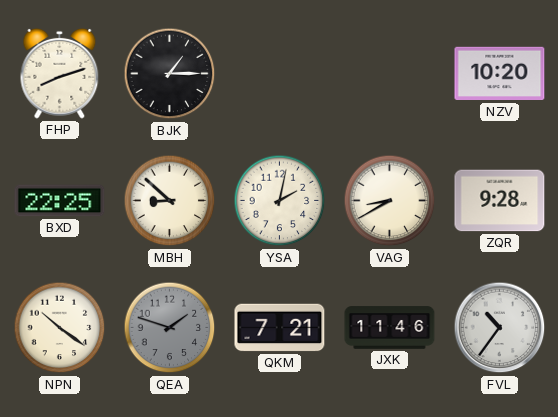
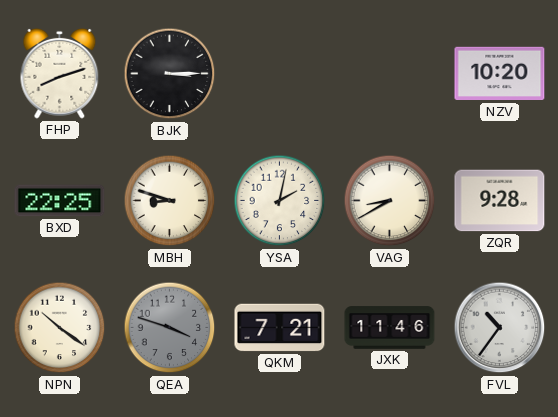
BJK: 1:15 -> 3:15
MBH: 8:52 -> 8:48
QEA: 1:48 -> 3:48
